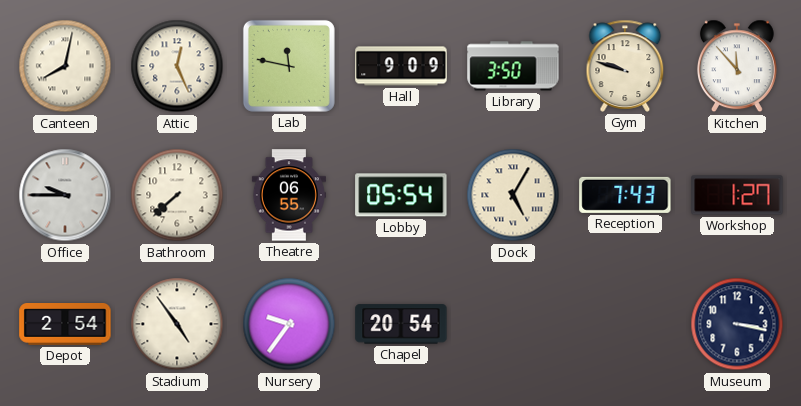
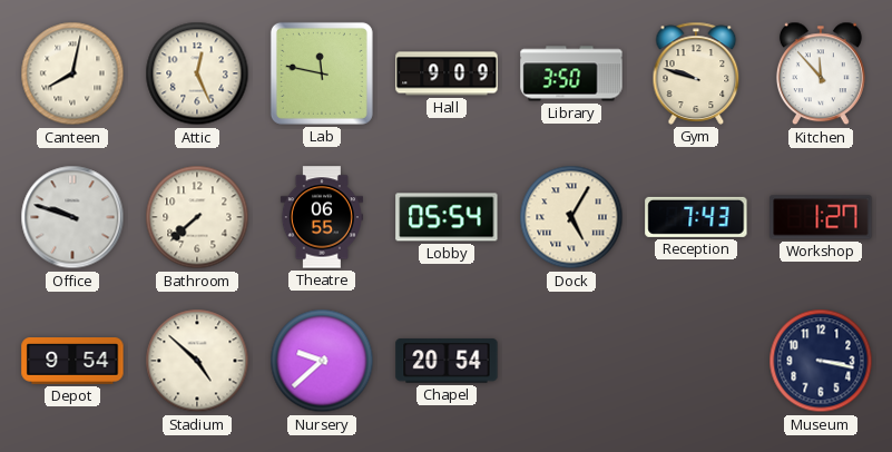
Office: 9:45 -> 9:48
Depot: 2:54 -> 9:54
Stadium: 4:54 -> 4:52
Nursery: 9:36 -> 9:38
